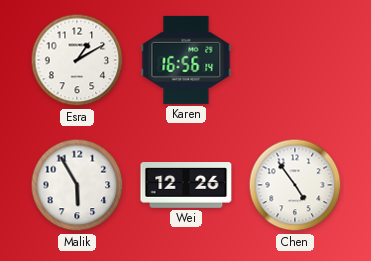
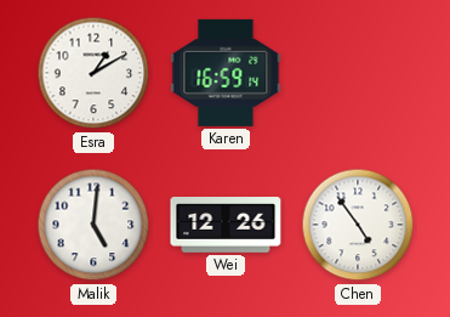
Karen: 16:56 -> 16:59
Malik: 5:55 -> 5:01
